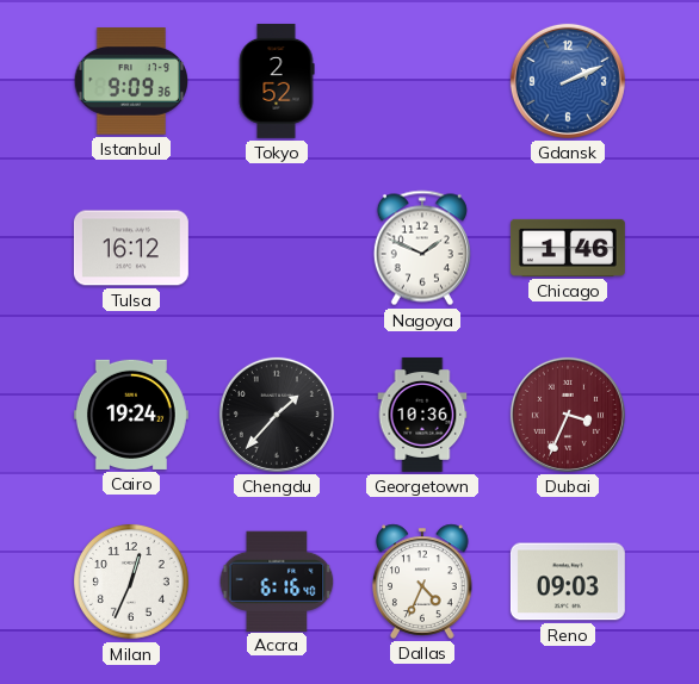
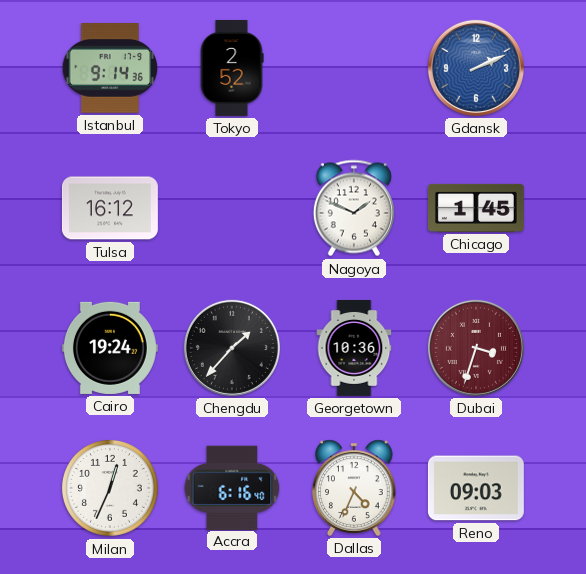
Istanbul: 9:09 -> 9:14
Chicago: 1:46 -> 1:45
Dubai: 3:34 -> 3:33
